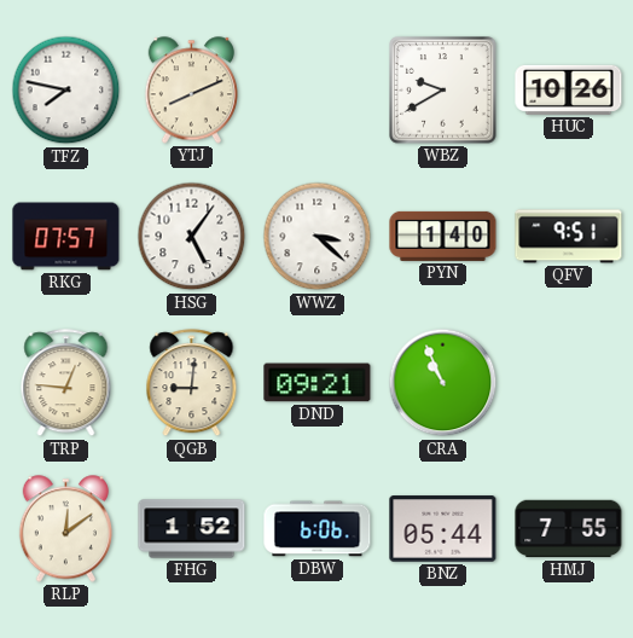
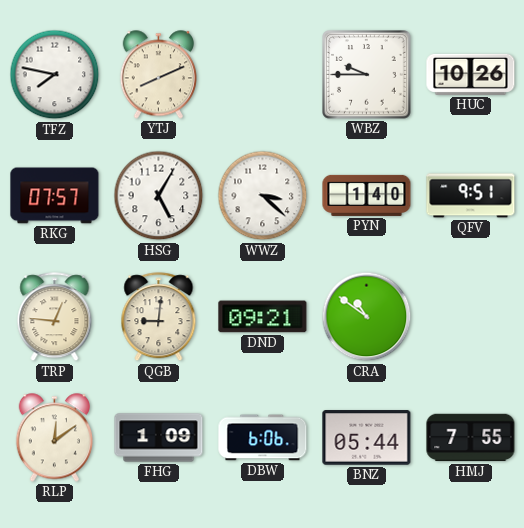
WBZ: 9:40 -> 9:45
HSG: 5:06 -> 5:05
CRA: 10:56 -> 10:51
FHG: 1:52 -> 1:09
